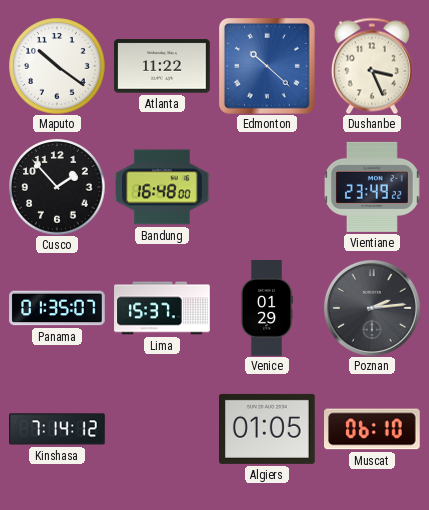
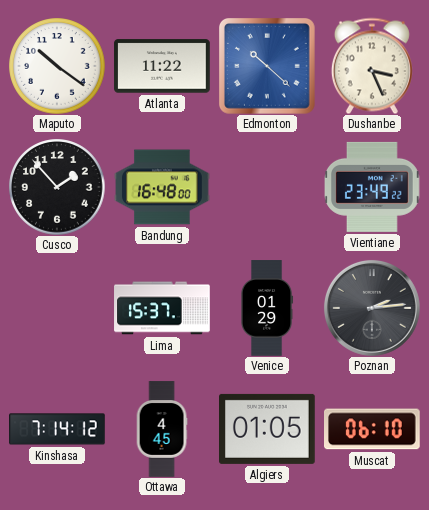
Panama: 01:35 -> none
Ottawa: none -> 4:45
